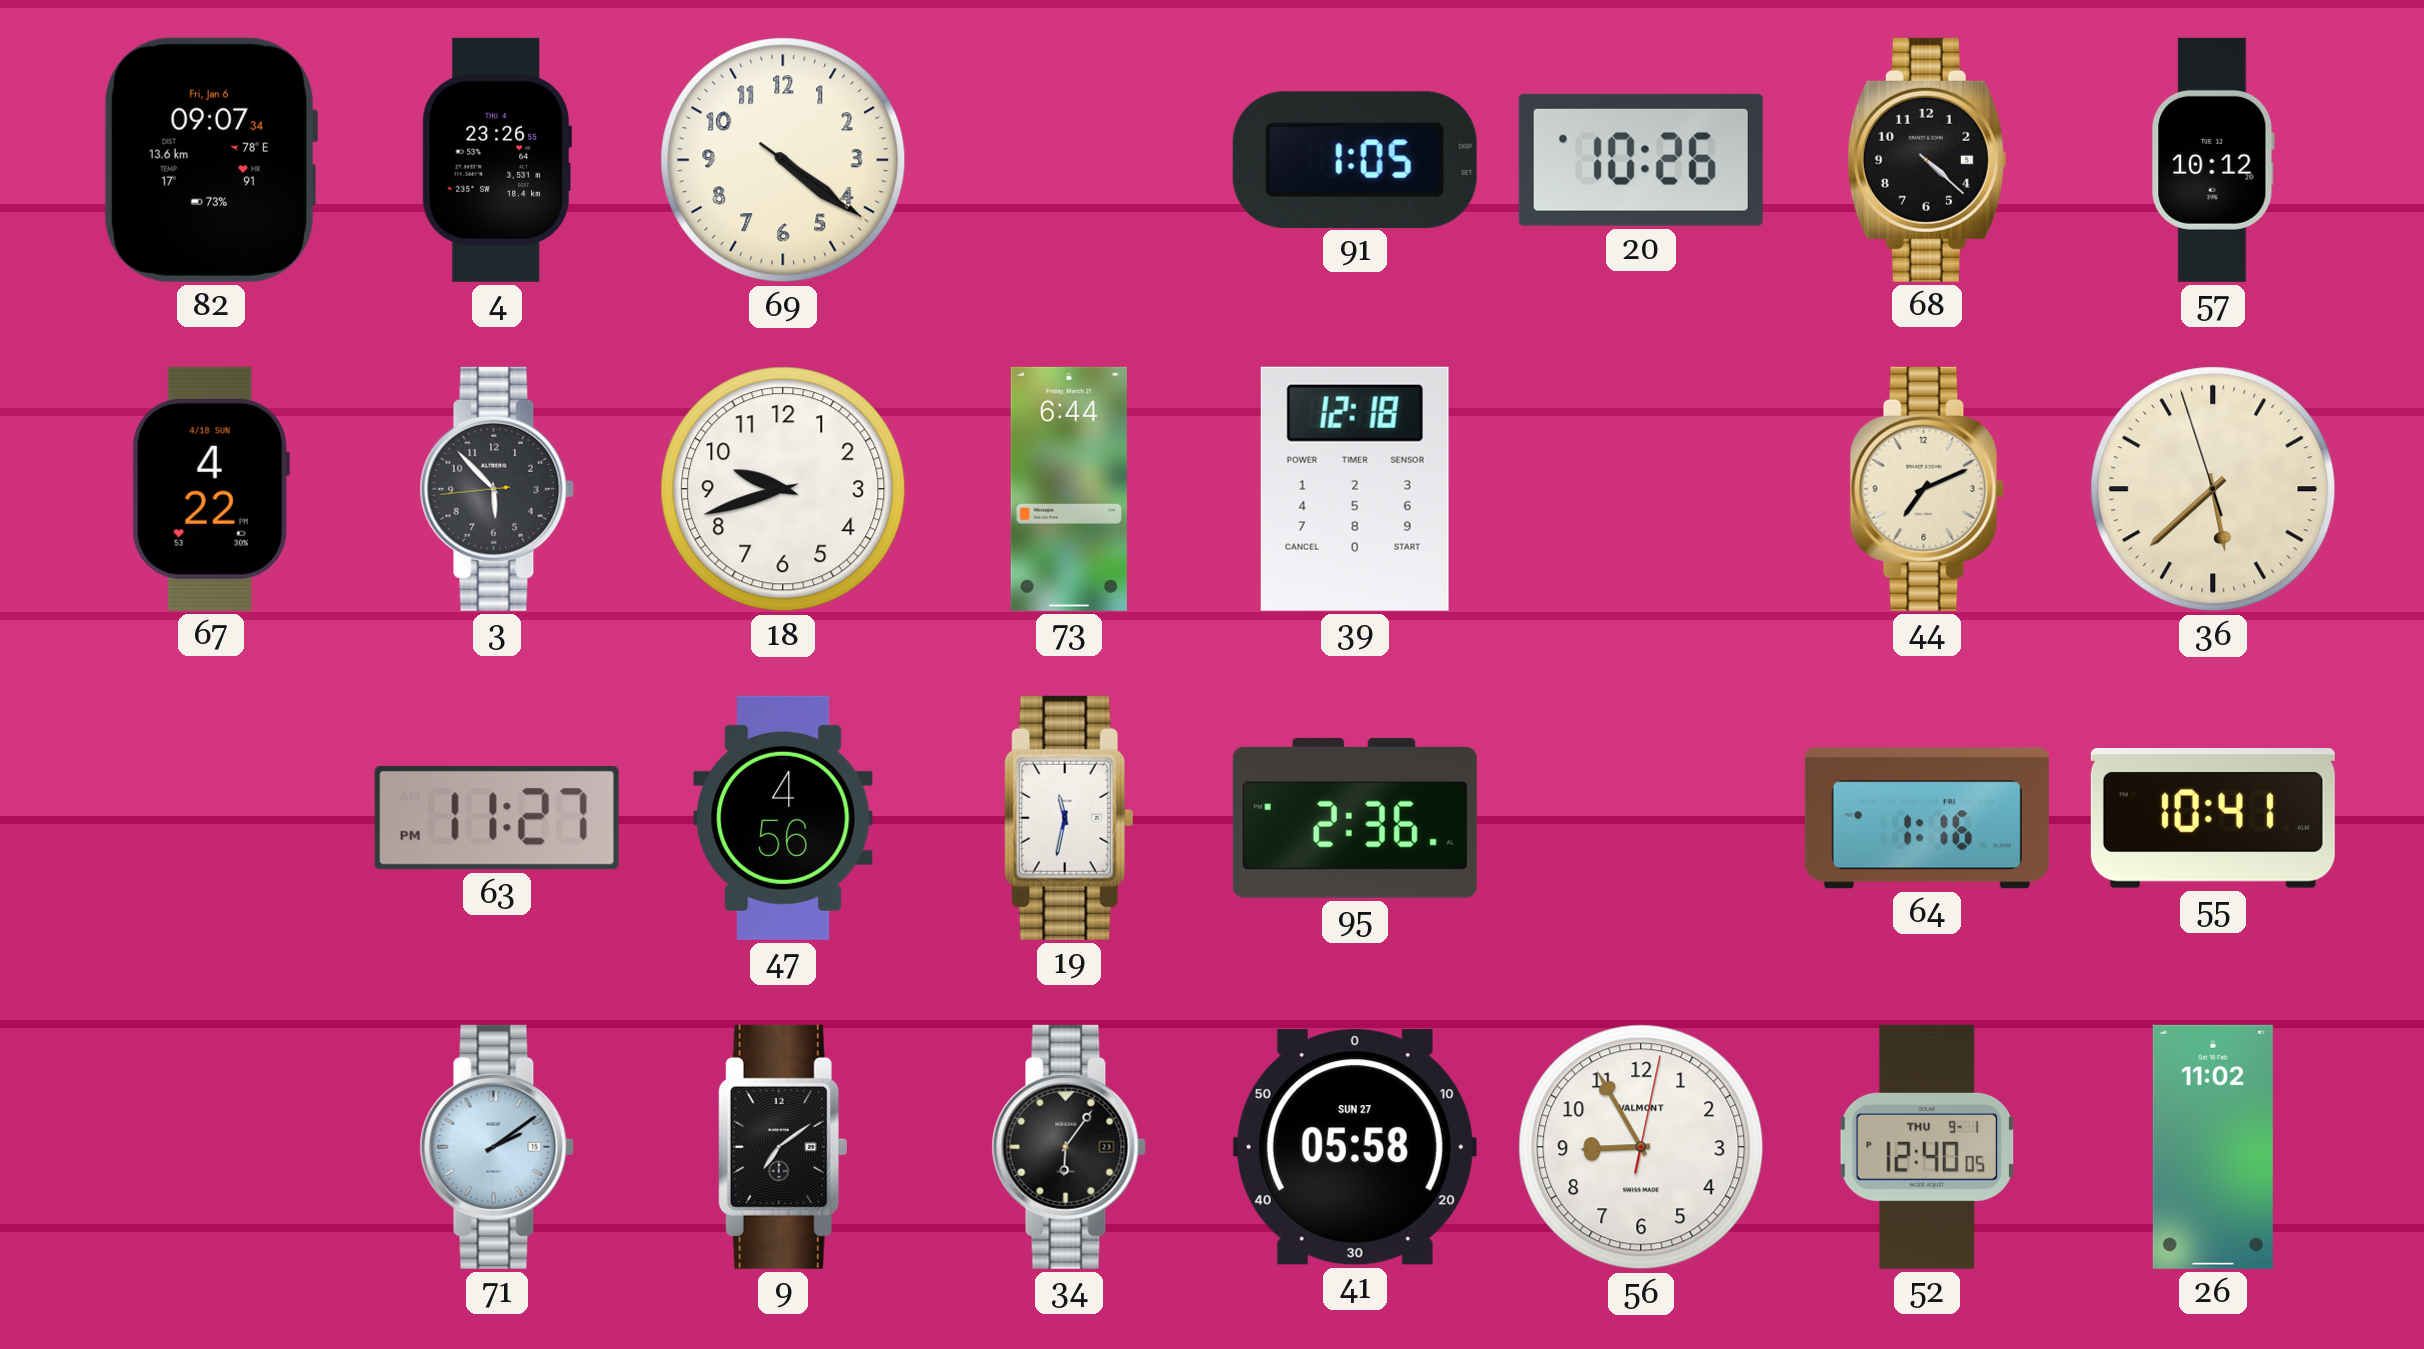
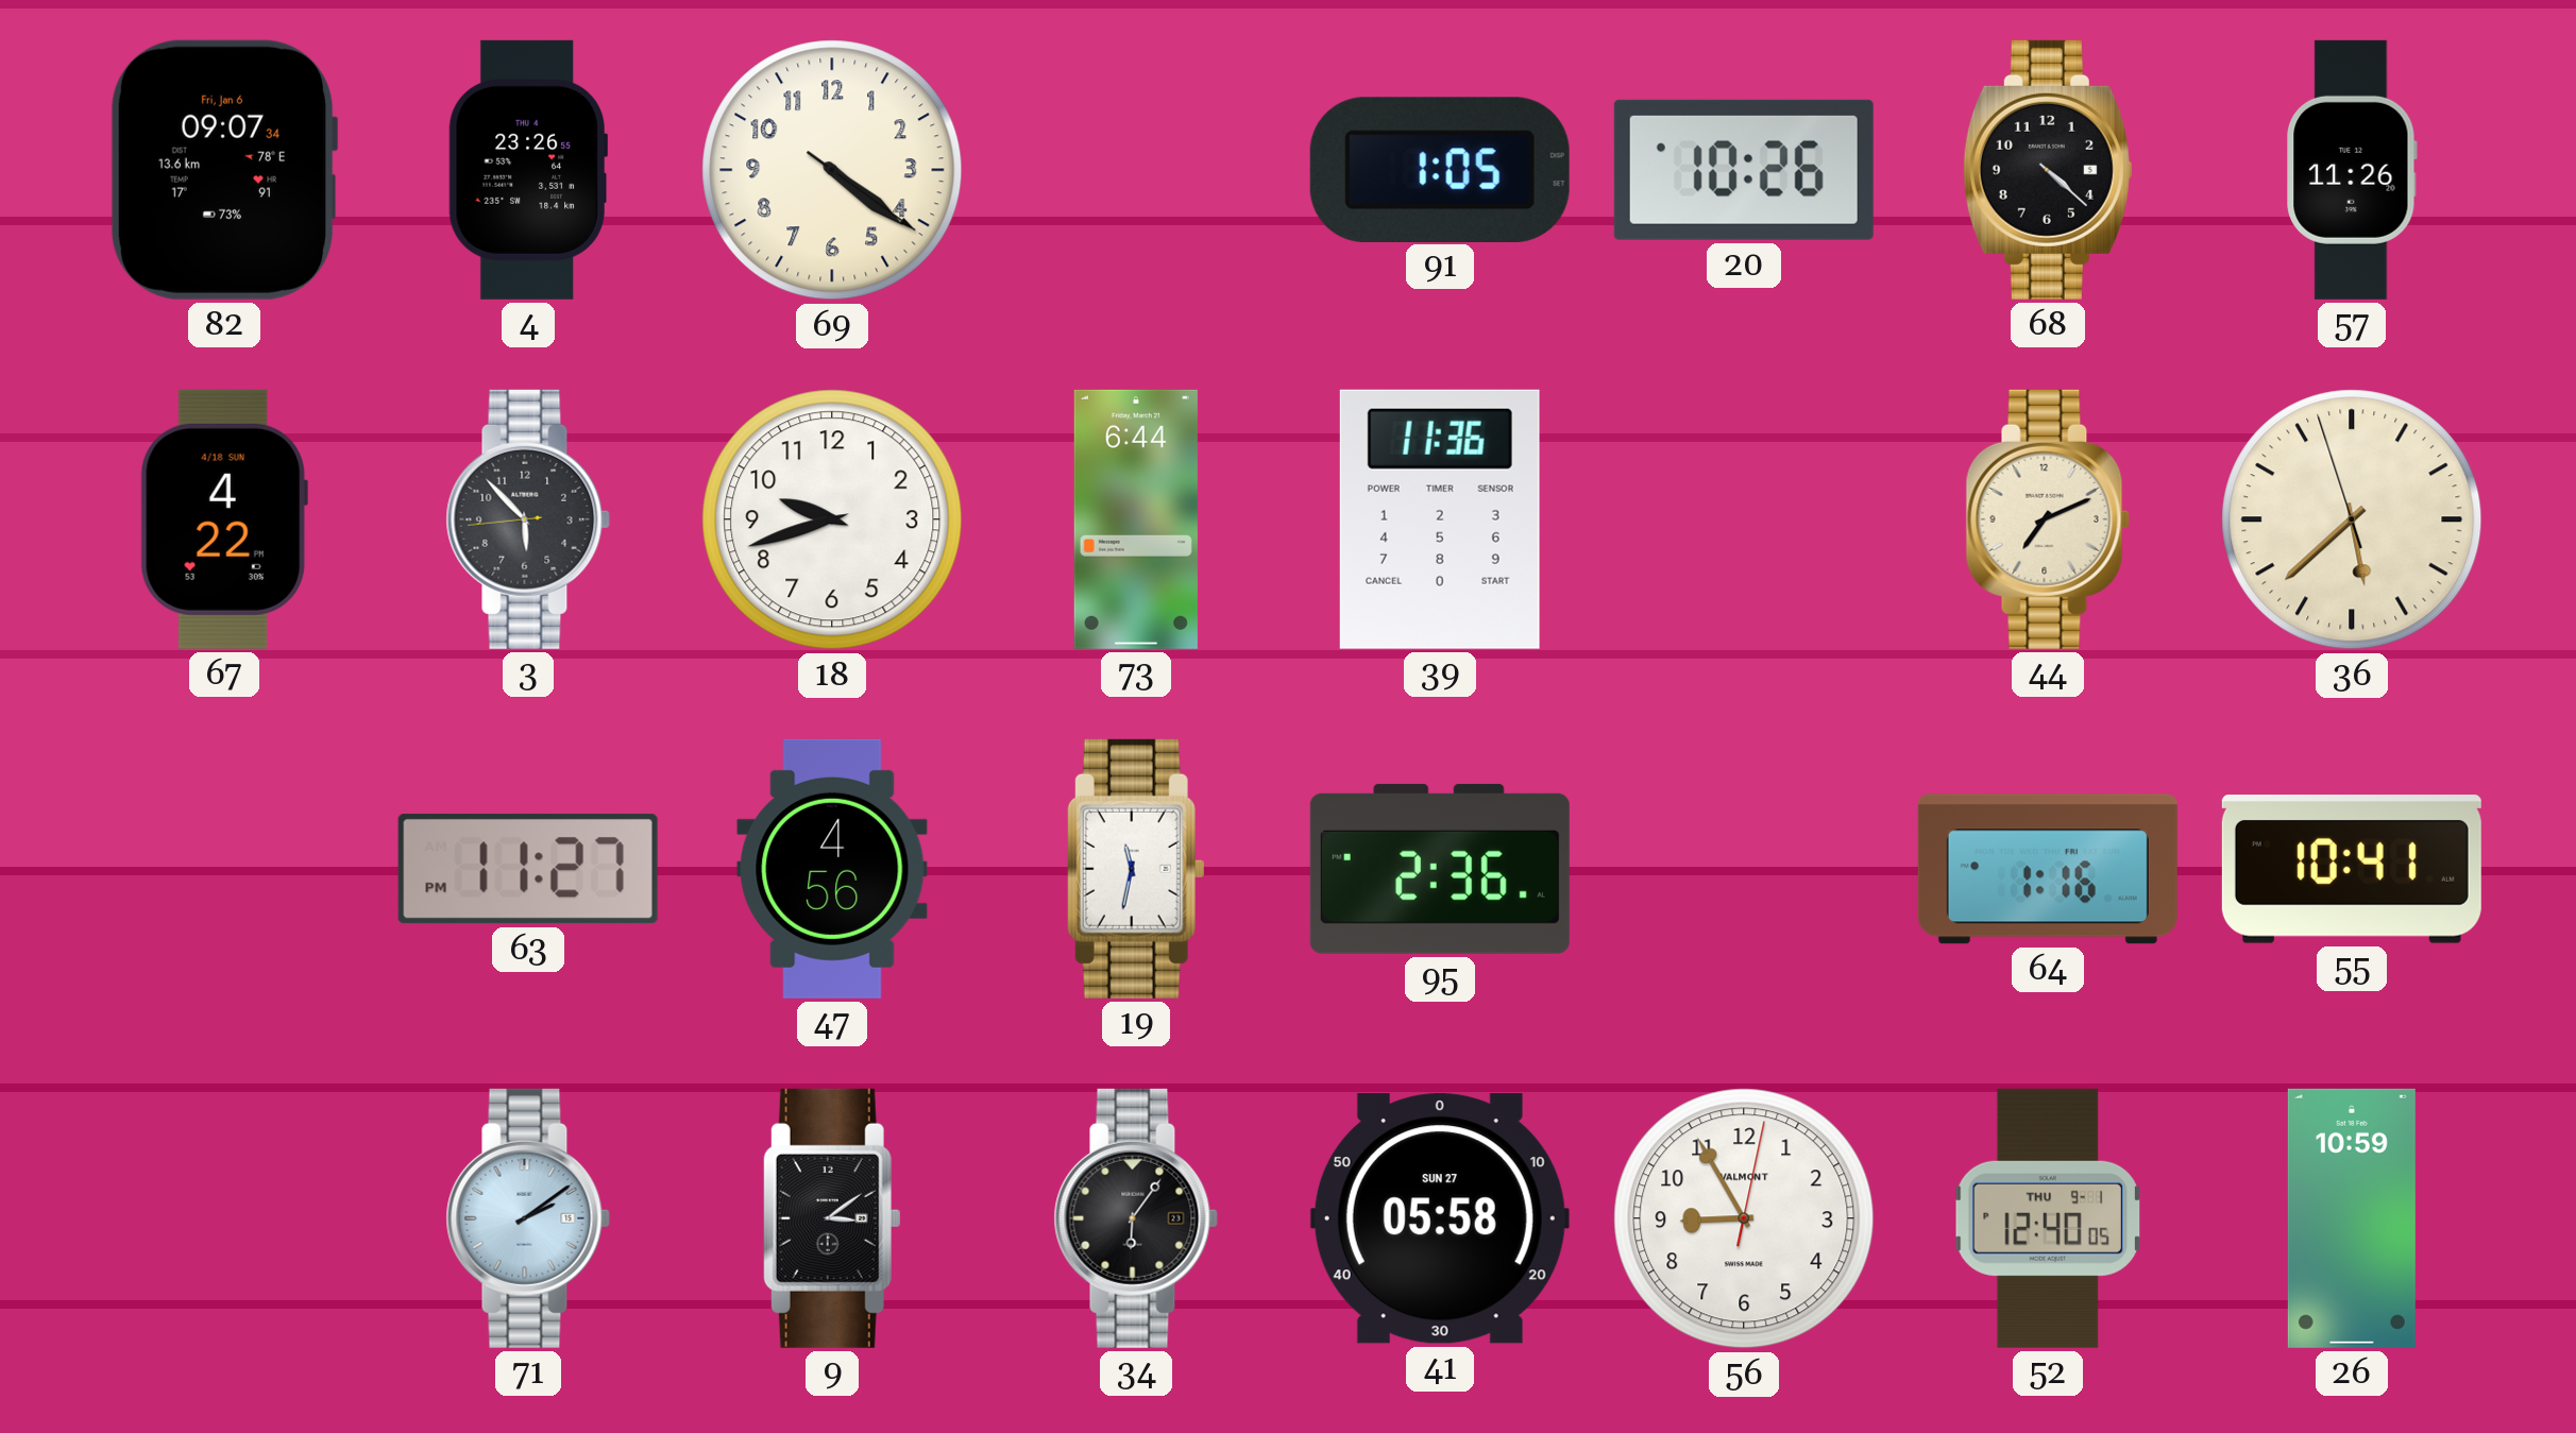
57: 10:12 -> 11:26
39: 12:18 -> 11:36
9: 7:09 -> 3:09
26: 11:02 -> 10:59
